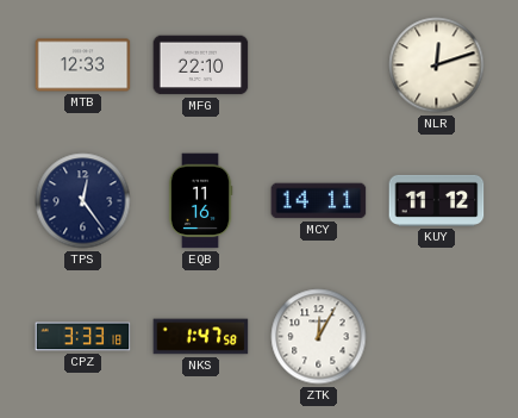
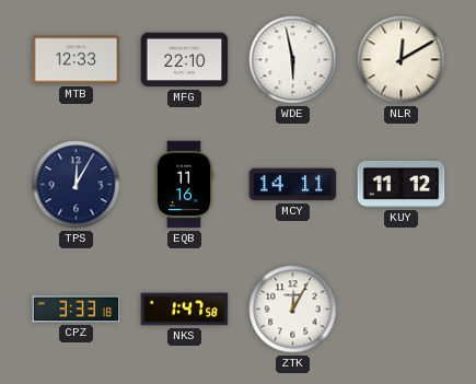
WDE: none -> 5:58
NLR: 12:12 -> 12:10
TPS: 12:24 -> 12:05
